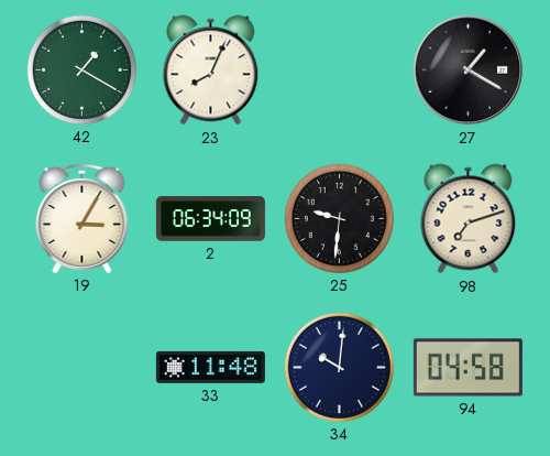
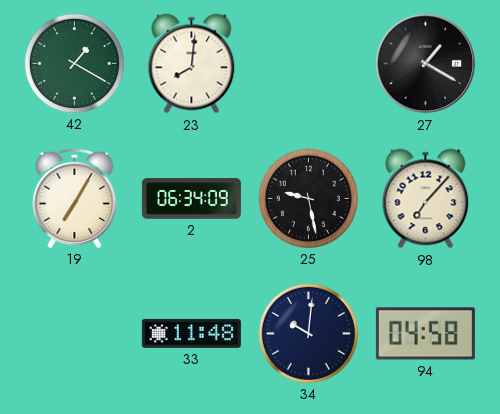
23: 8:04 -> 8:01
19: 3:05 -> 7:05
25: 9:31 -> 9:28
98: 7:12 -> 7:07
